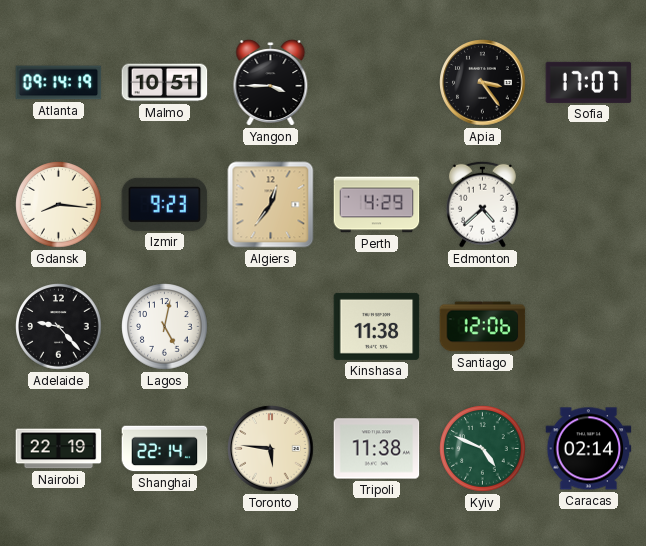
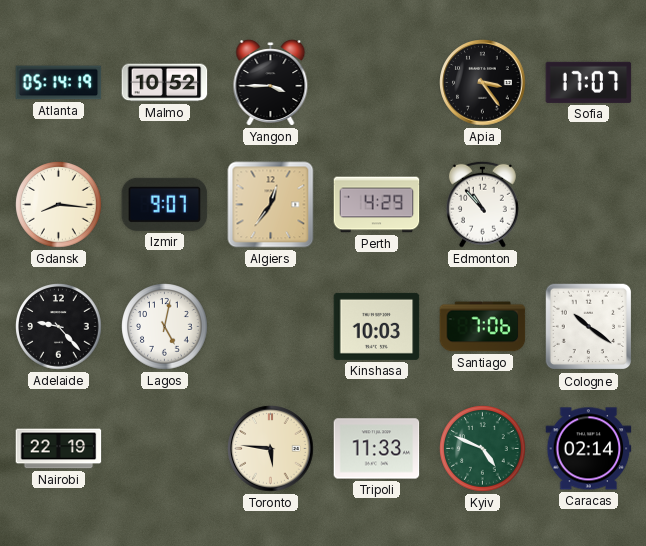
Atlanta: 09:14 -> 05:14
Malmo: 10:51 -> 10:52
Izmir: 9:23 -> 9:07
Edmonton: 4:38 -> 10:53
Kinshasa: 11:38 -> 10:03
Santiago: 12:06 -> 7:06
Cologne: none -> 10:21
Shanghai: 22:14 -> none
Tripoli: 11:38 -> 11:33
